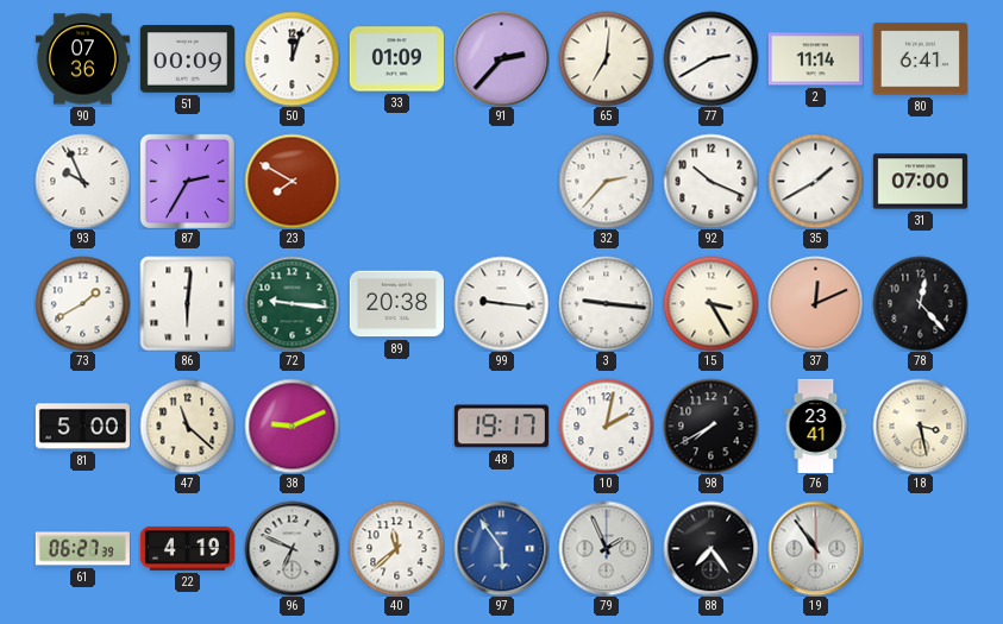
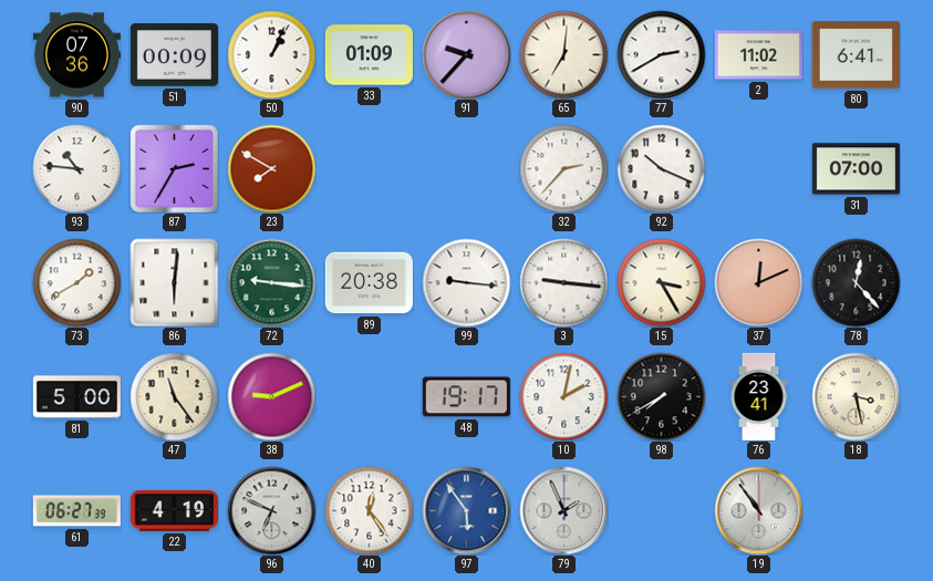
50: 12:03 -> 1:04
91: 2:37 -> 9:37
2: 11:14 -> 11:02
93: 9:56 -> 10:46
35: 1:40 -> none
47: 11:22 -> 11:24
40: 11:38 -> 12:24
88: 7:24 -> none
